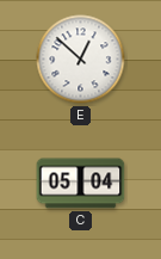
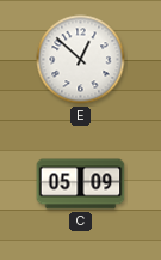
C: 05:04 -> 05:09
